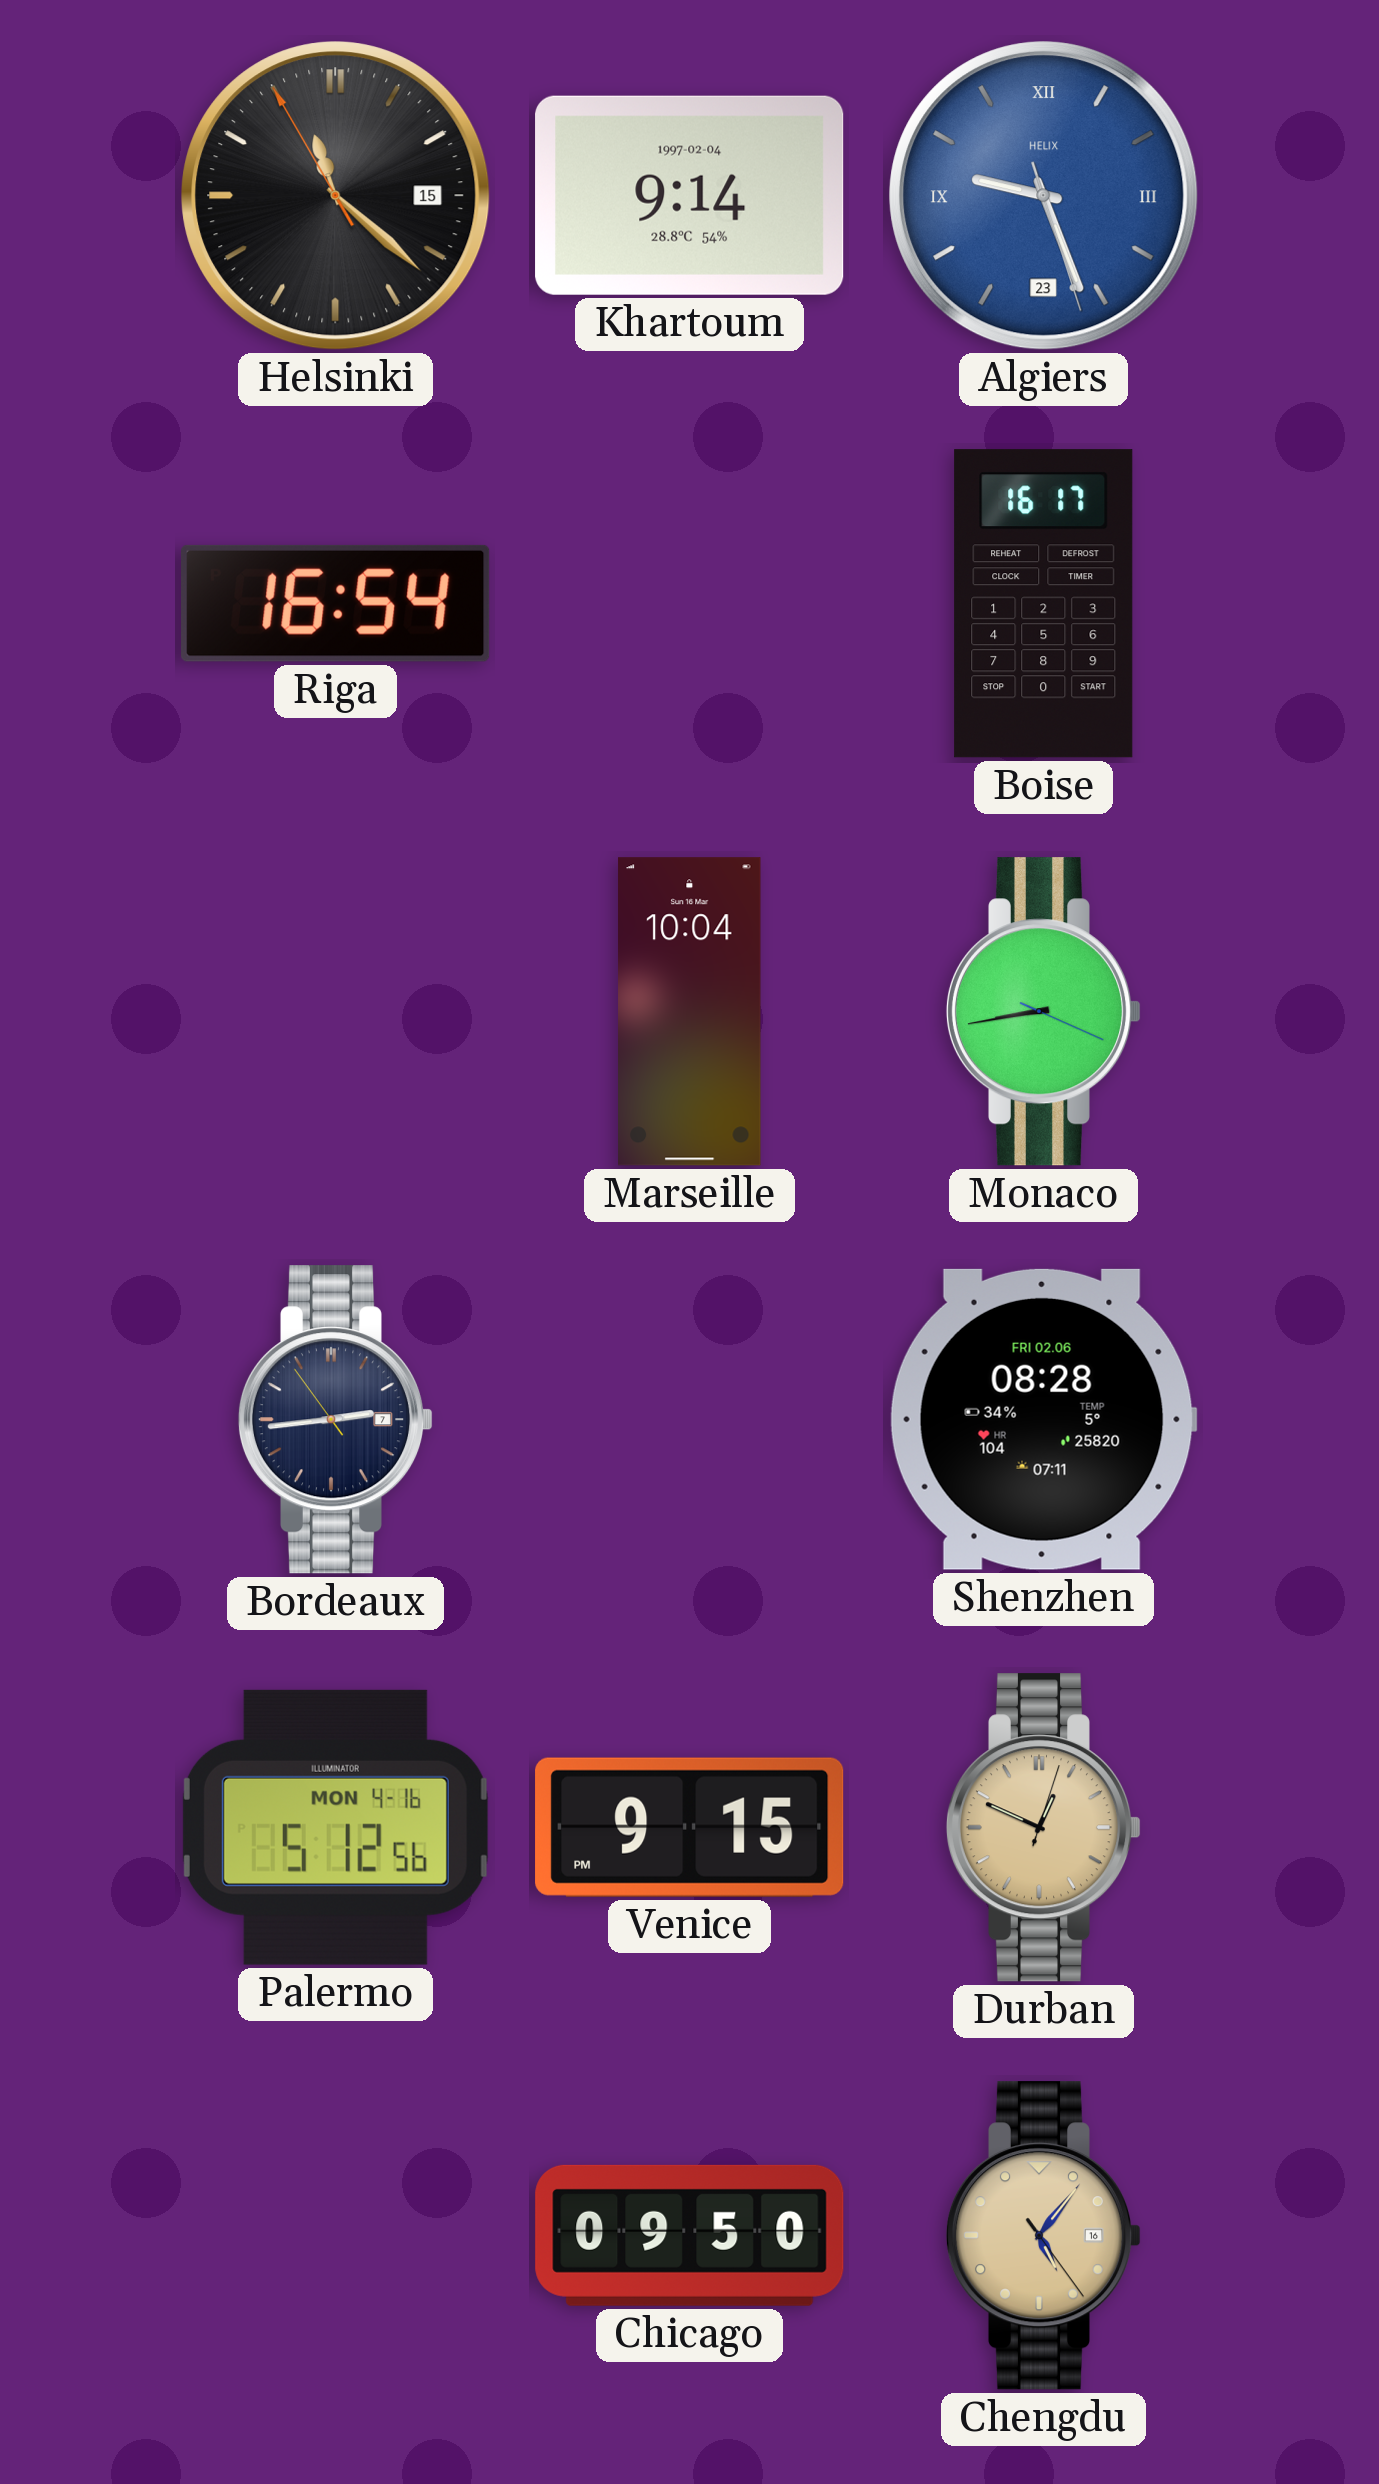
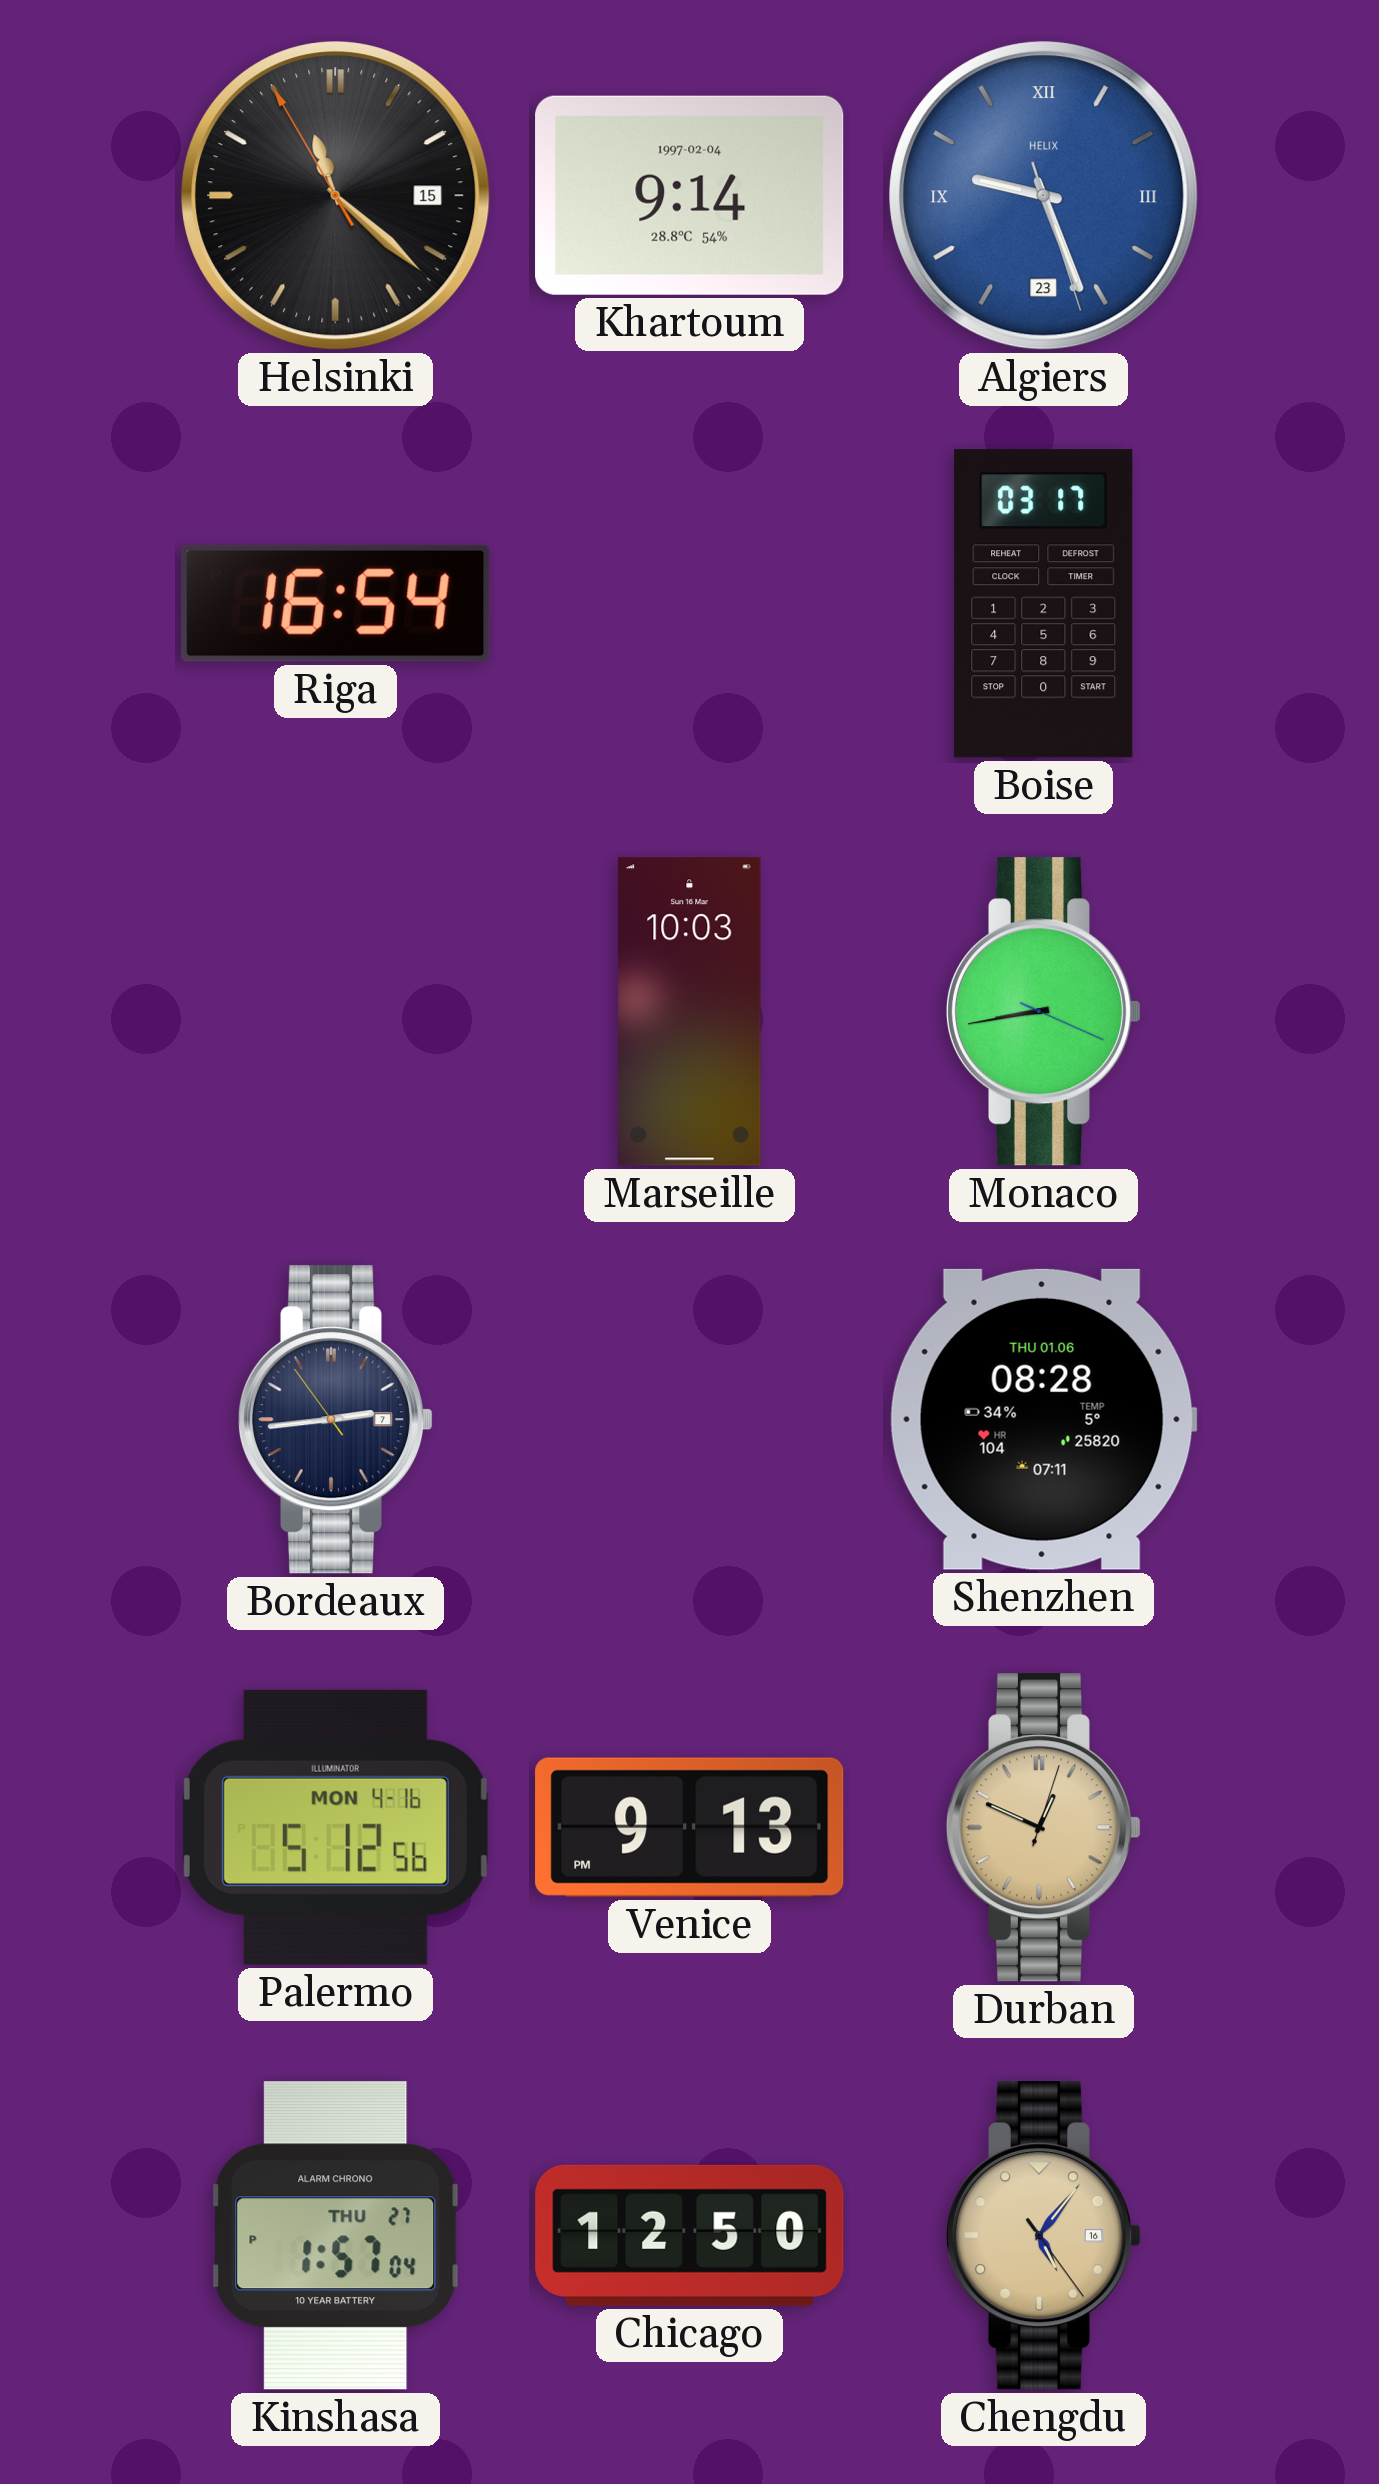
Boise: 16:17 -> 03:17
Marseille: 10:04 -> 10:03
Shenzhen date: FRI 02.06 -> THU 01.06
Venice: 9:15 -> 9:13
Kinshasa: none -> 1:57
Chicago: 09:50 -> 12:50
